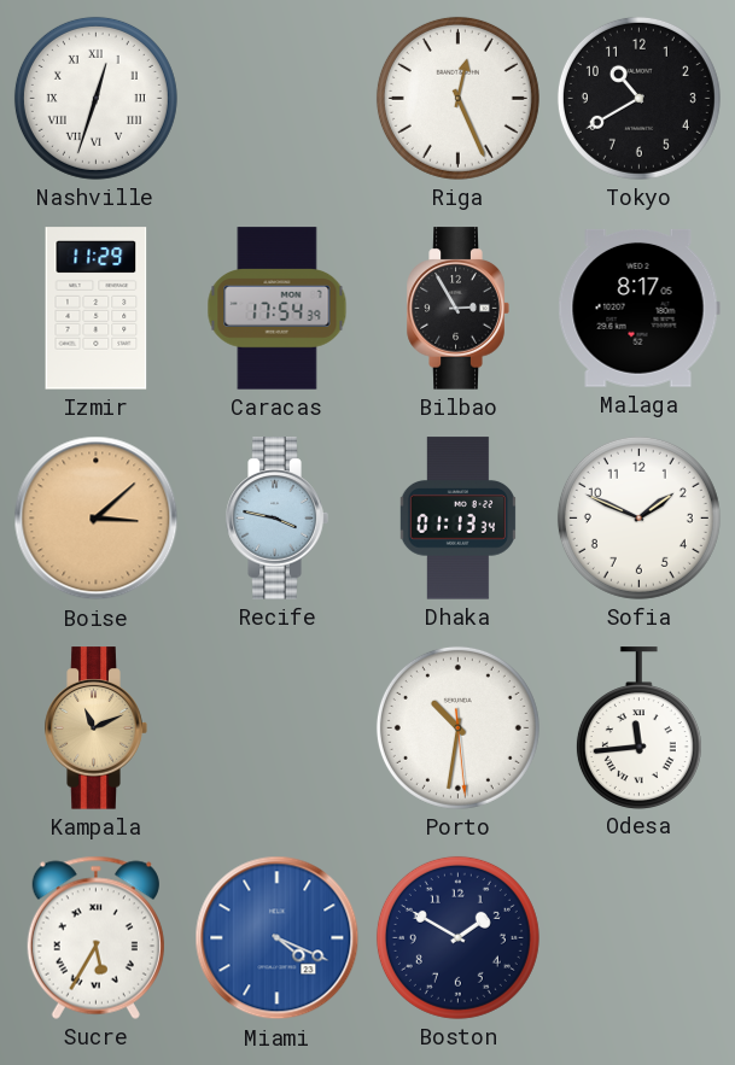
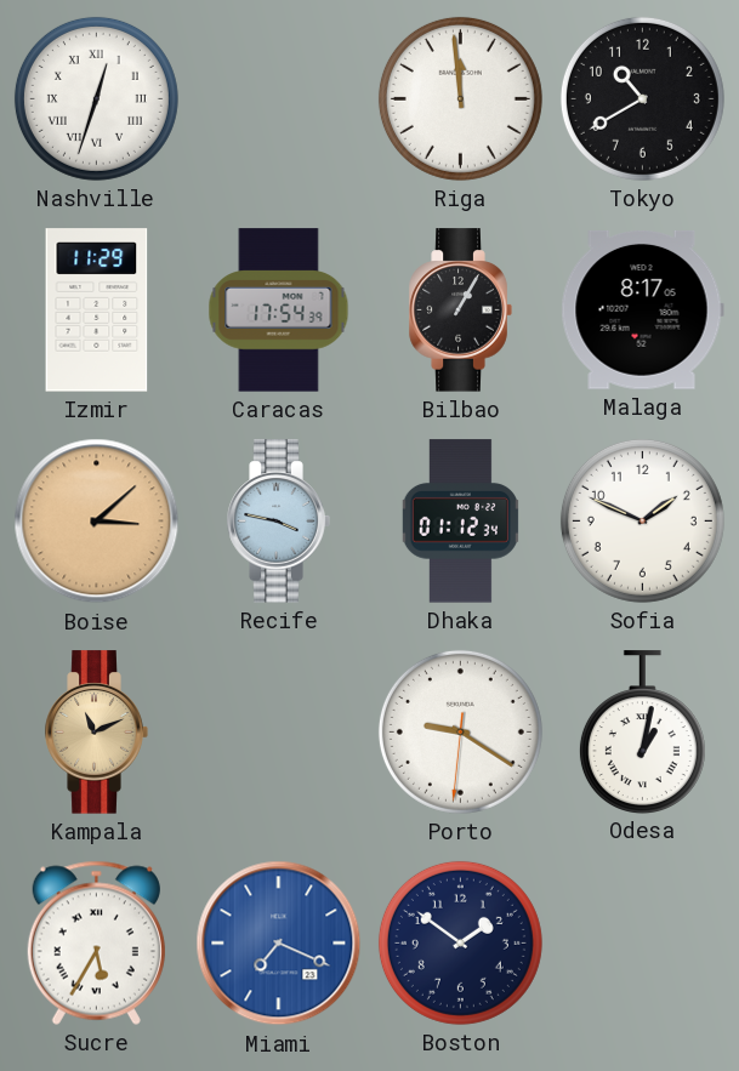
Riga: 12:26 -> 11:59
Bilbao: 2:55 -> 1:05
Dhaka: 01:13 -> 01:12
Porto: 10:31 -> 9:20
Odesa: 11:44 -> 1:02
Miami: 4:19 -> 7:19
Boston: 1:50 -> 1:51
